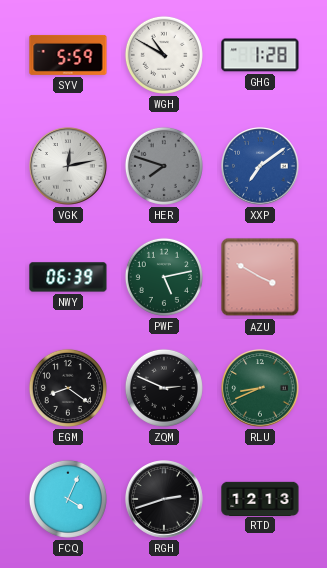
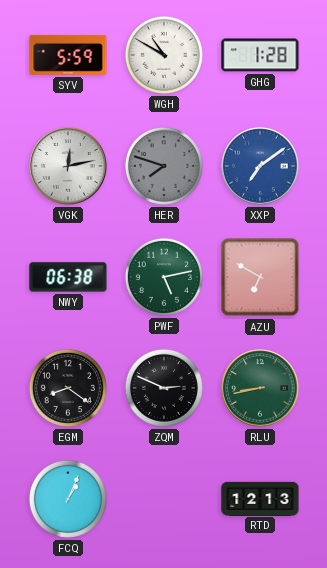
NWY: 06:39 -> 06:38
AZU: 3:50 -> 6:50
RLU: 8:41 -> 8:43
FCQ: 4:04 -> 1:04
RGH: 2:42 -> none
